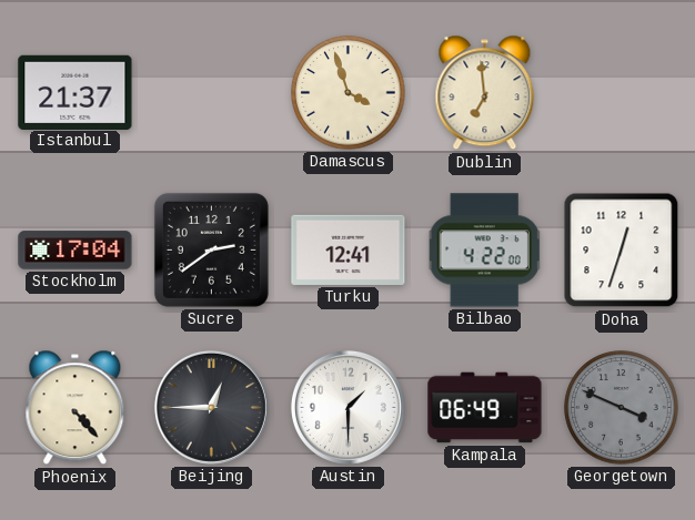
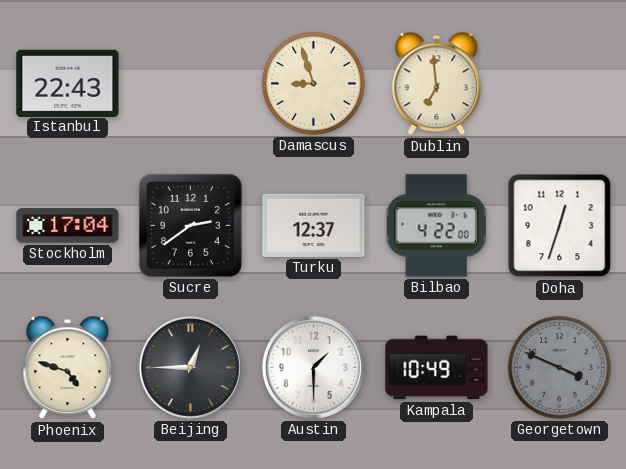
Istanbul: 21:37 -> 22:43
Damascus: 3:57 -> 8:57
Turku: 12:41 -> 12:37
Phoenix: 4:23 -> 4:48
Kampala: 06:49 -> 10:49
